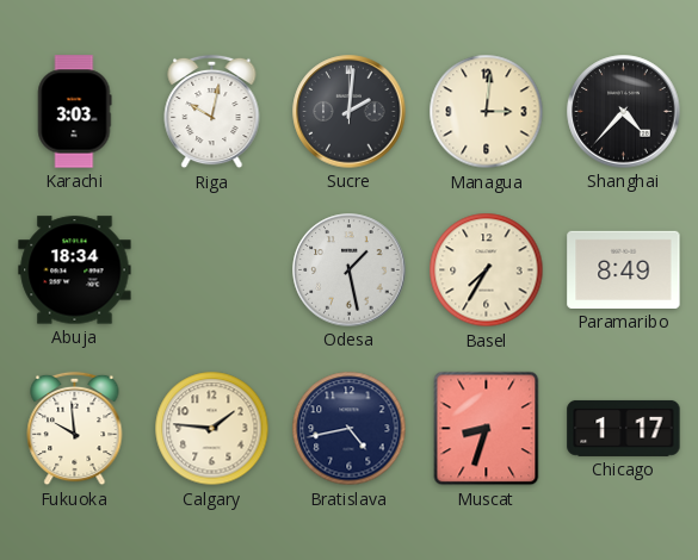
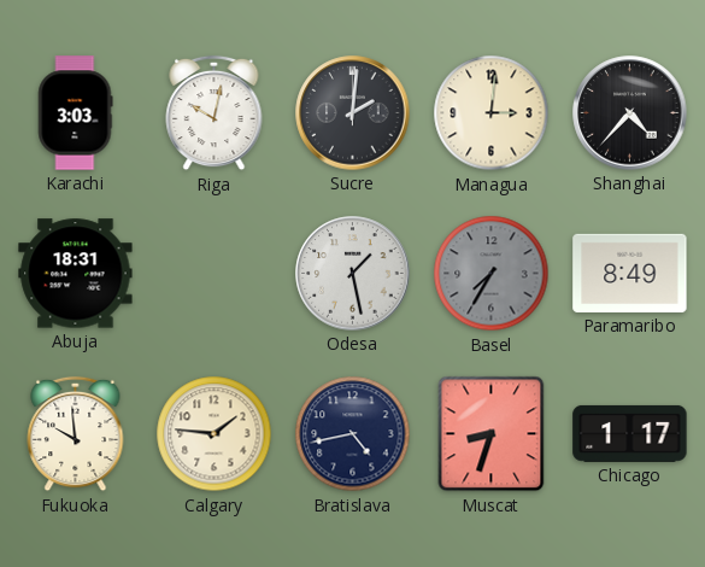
Abuja: 18:34 -> 18:31
Basel dial: cream -> grey
